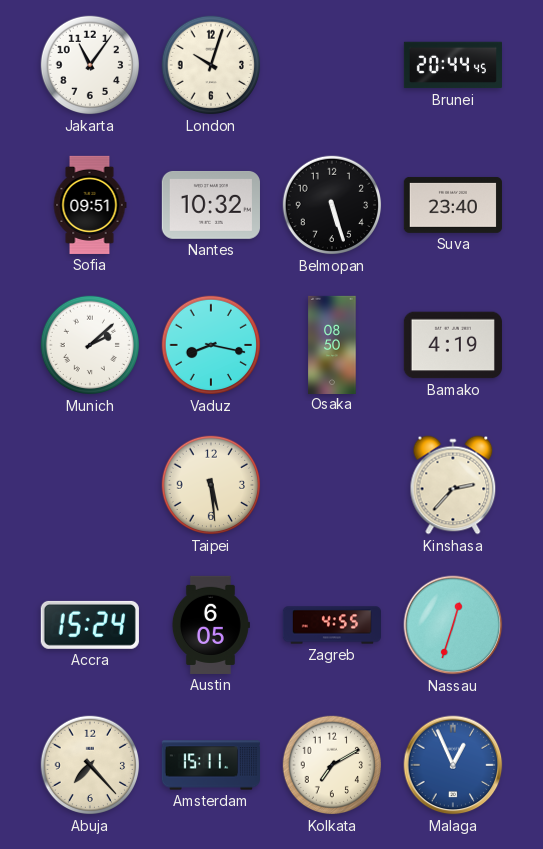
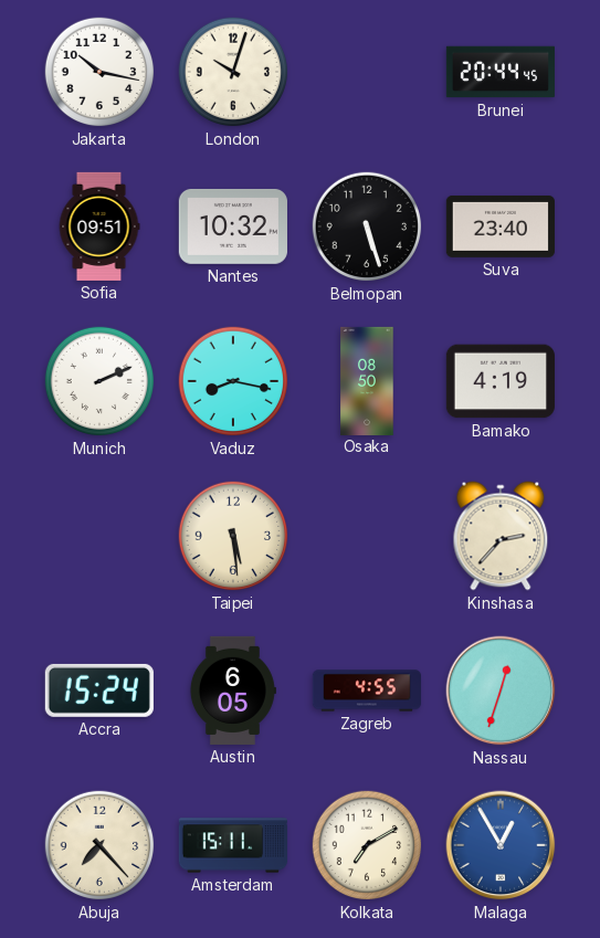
Jakarta: 11:06 -> 10:17
Munich: 2:08 -> 2:11
Malaga: 12:56 -> 12:55
